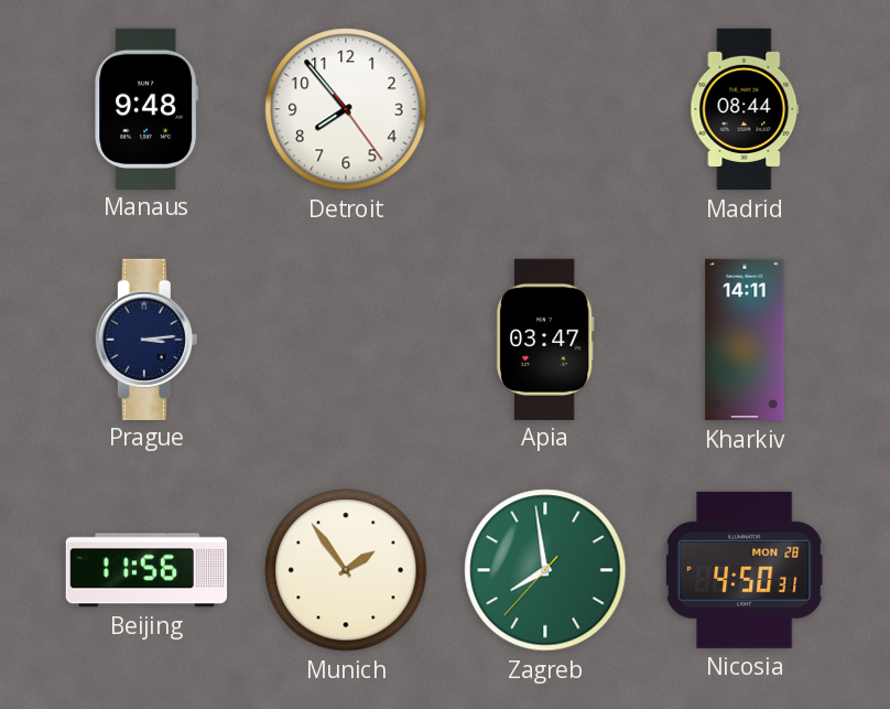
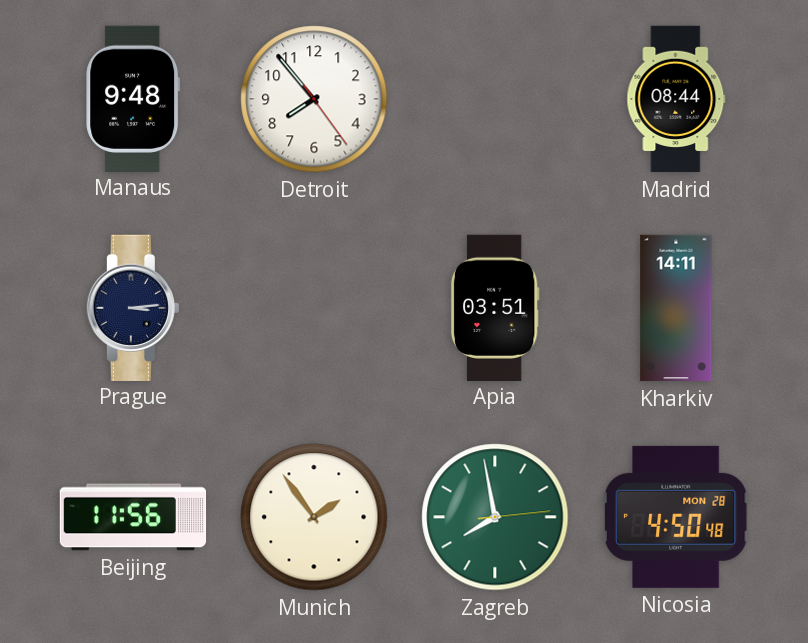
Apia: 03:47 -> 03:51
Zagreb: 7:58:37 -> 7:58:14
Nicosia: 4:50:31 -> 4:50:48
